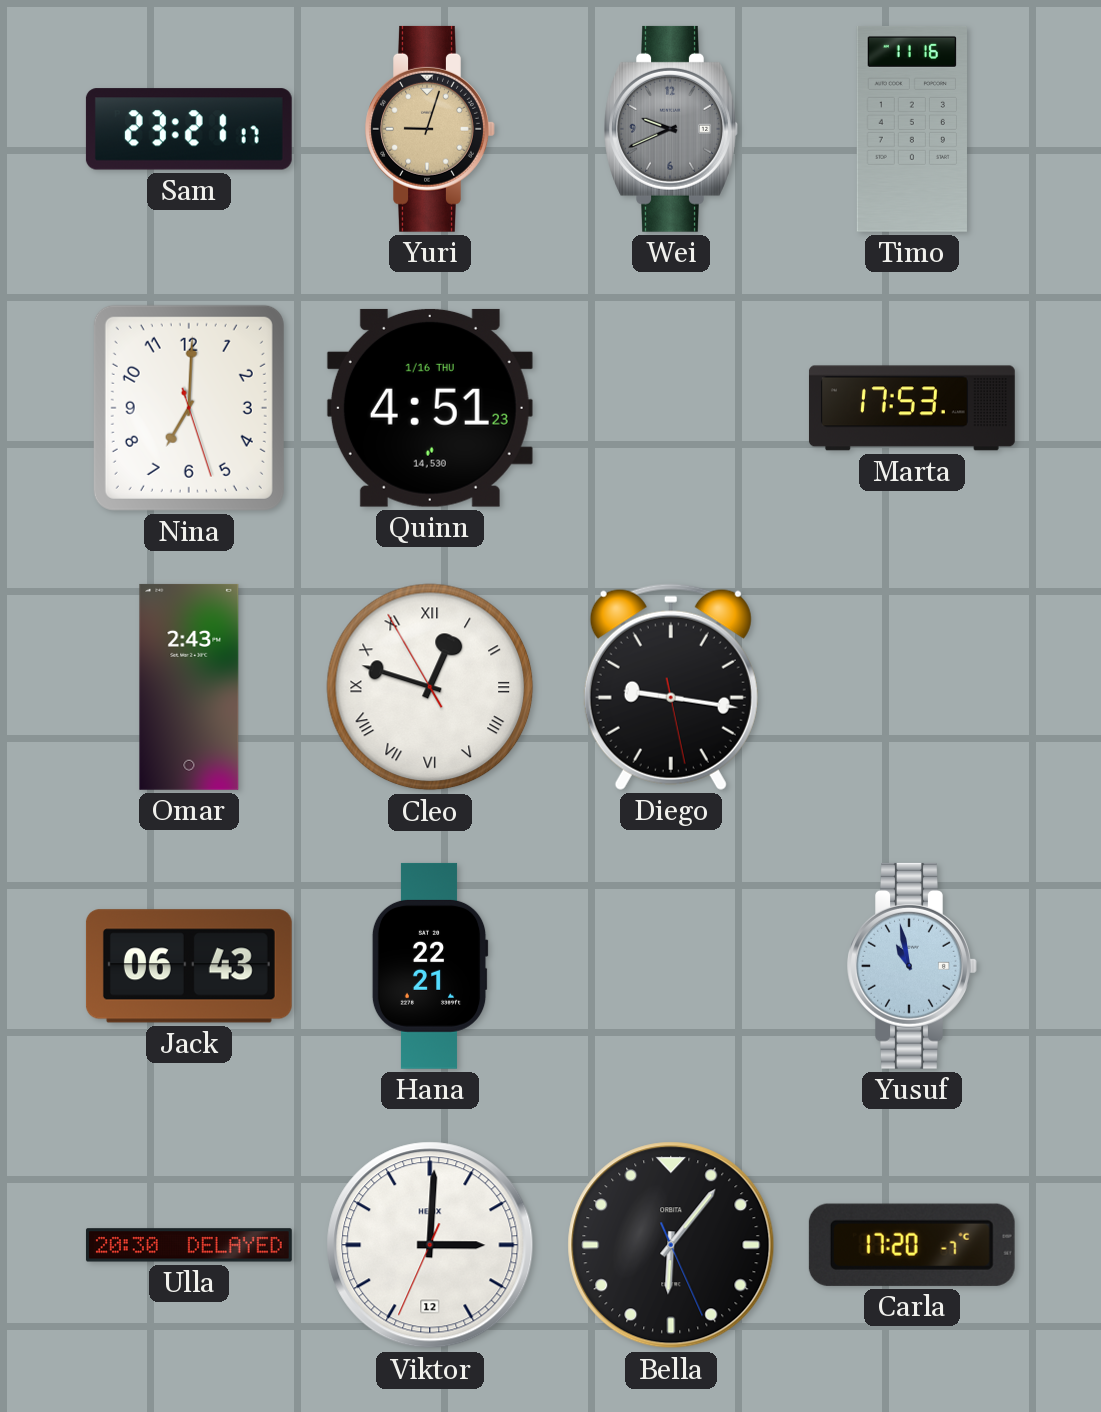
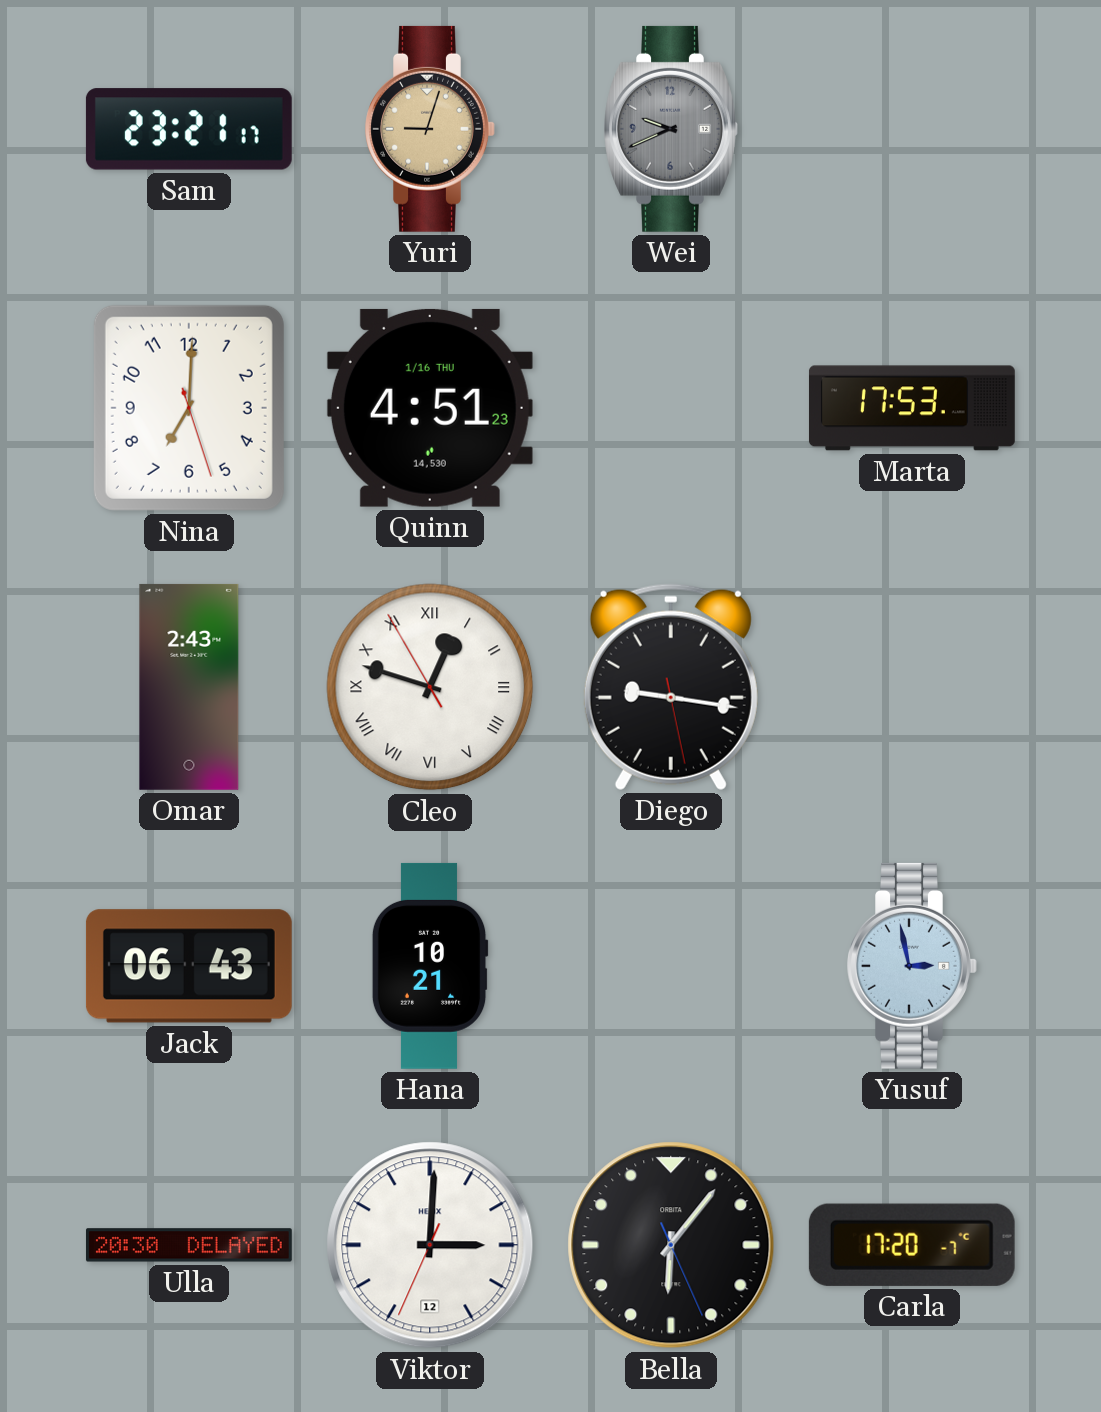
Timo: 11:16 -> none
Hana: 22:21 -> 10:21
Yusuf: 10:58 -> 2:58
